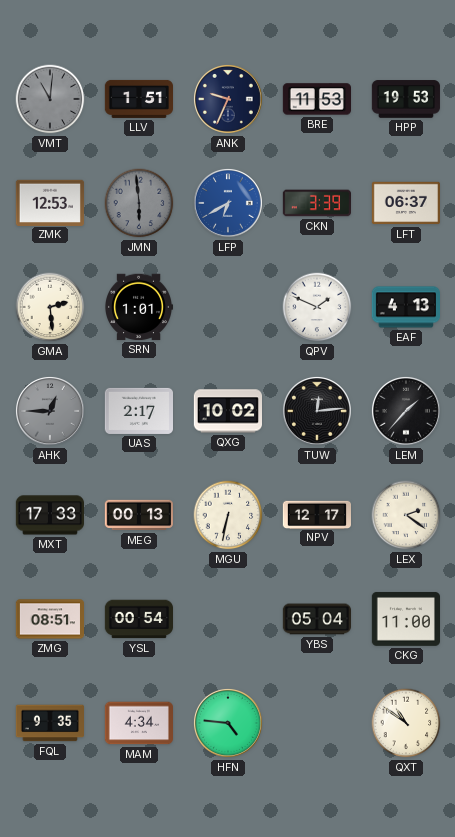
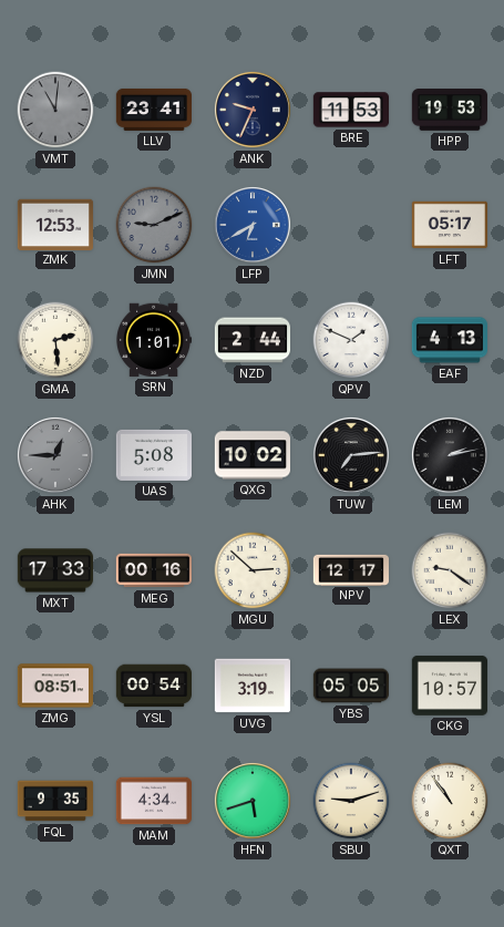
LLV: 1:51 -> 23:41
JMN: 5:59 -> 9:11
CKN: 3:39 -> none
LFT: 06:37 -> 05:17
NZD: none -> 2:44
UAS: 2:17 -> 5:08
TUW: 12:14 -> 7:14
LEM: 1:37 -> 2:13
MEG: 00:13 -> 00:16
MGU: 6:32 -> 2:52
LEX: 2:21 -> 9:21
UVG: none -> 3:19
YBS: 05:04 -> 05:05
CKG: 11:00 -> 10:57
HFN: 4:46 -> 5:42
SBU: none -> 9:12
QXT: 10:51 -> 10:54
